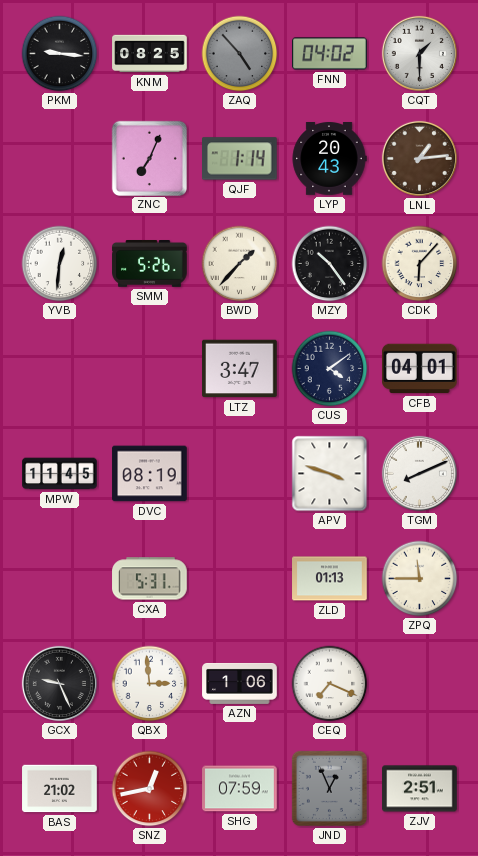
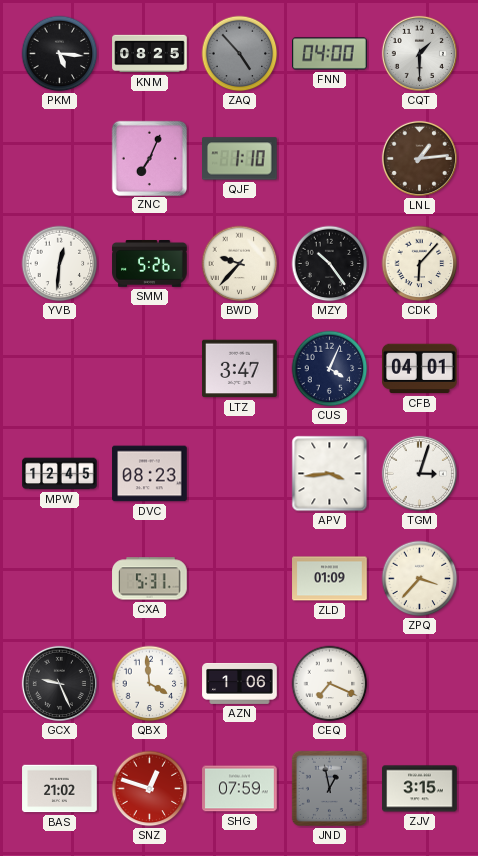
PKM: 9:16 -> 5:16
FNN: 04:02 -> 04:00
QJF: 1:14 -> 1:10
LYP: 20:43 -> none
BWD: 1:37 -> 9:37
CUS: 4:09 -> 4:04
MPW: 11:45 -> 12:45
DVC: 08:19 -> 08:23
APV: 3:48 -> 3:44
TGM: 8:11 -> 3:03
ZLD: 01:13 -> 01:09
ZPQ: 11:45 -> 3:37
QBX: 2:59 -> 3:59
SNZ: 12:43 -> 12:48
JND: 12:56 -> 12:58
ZJV: 2:51 -> 3:15
